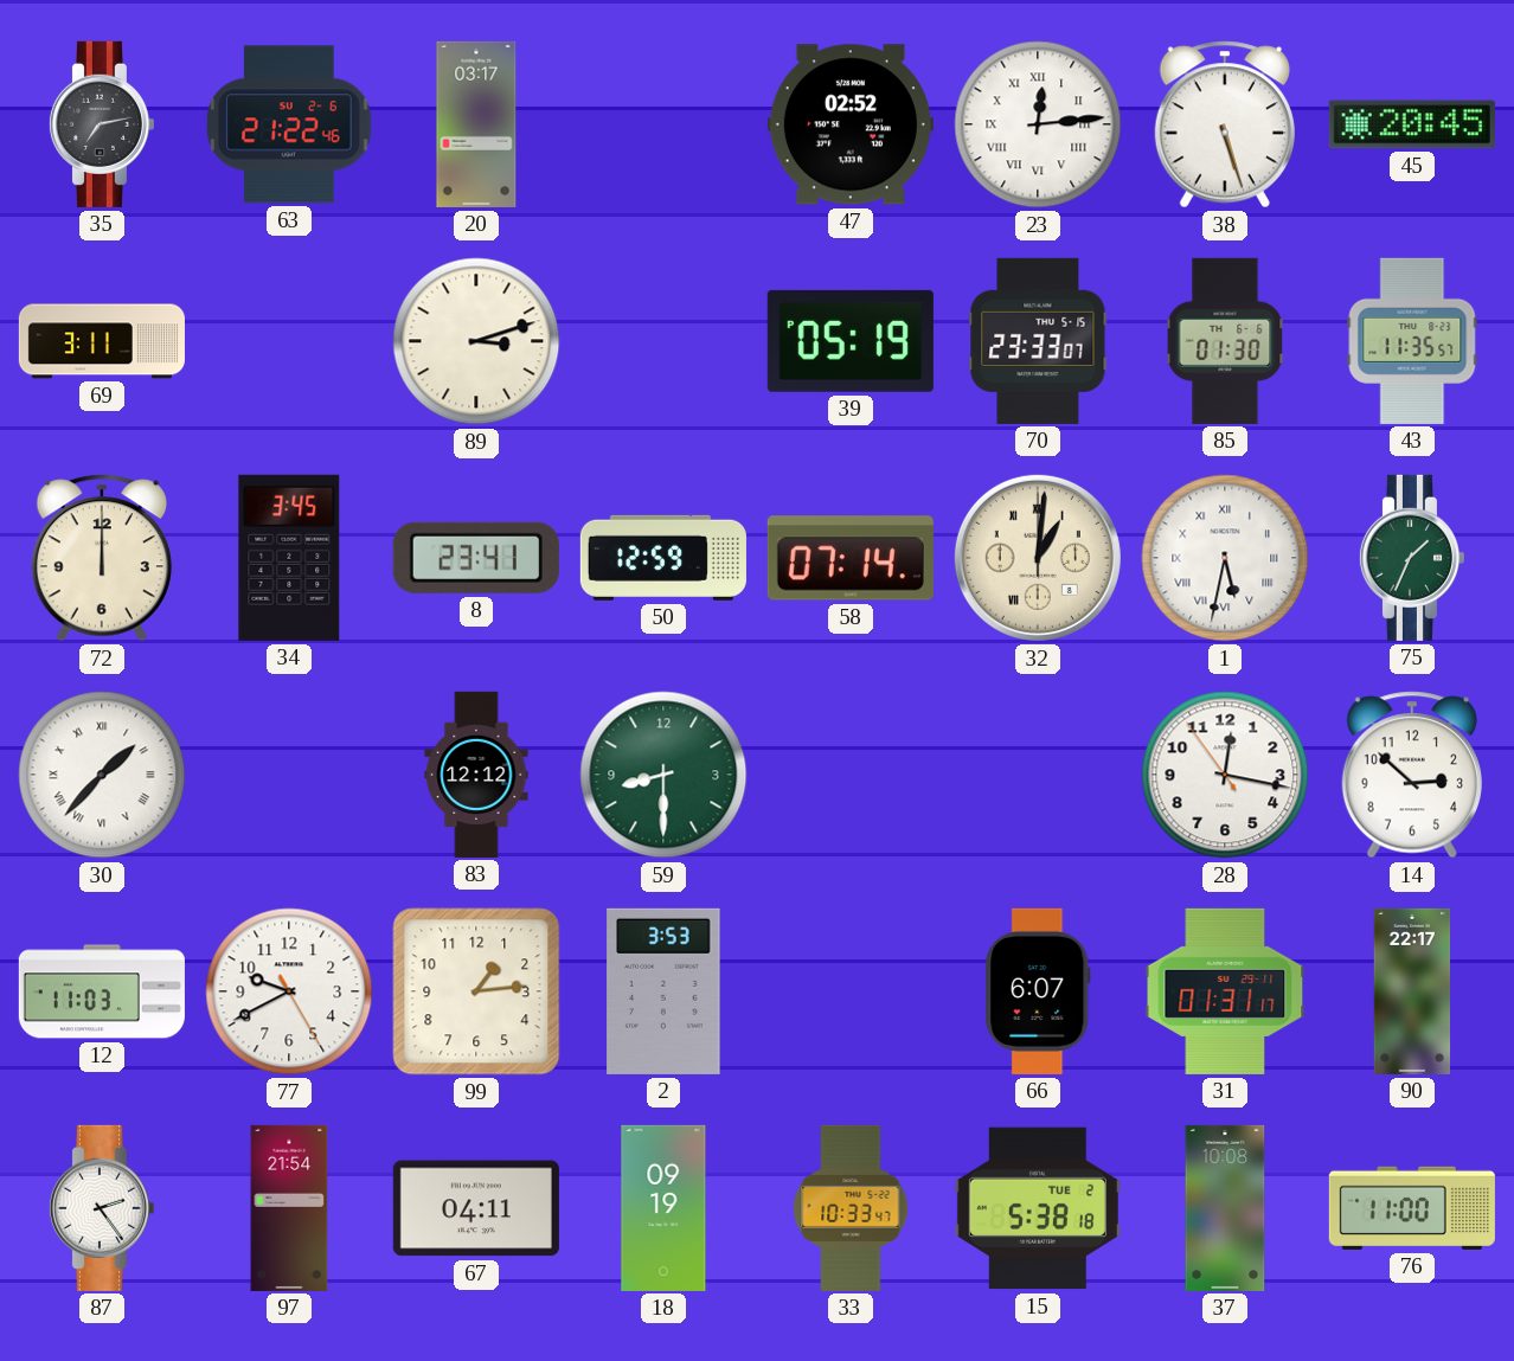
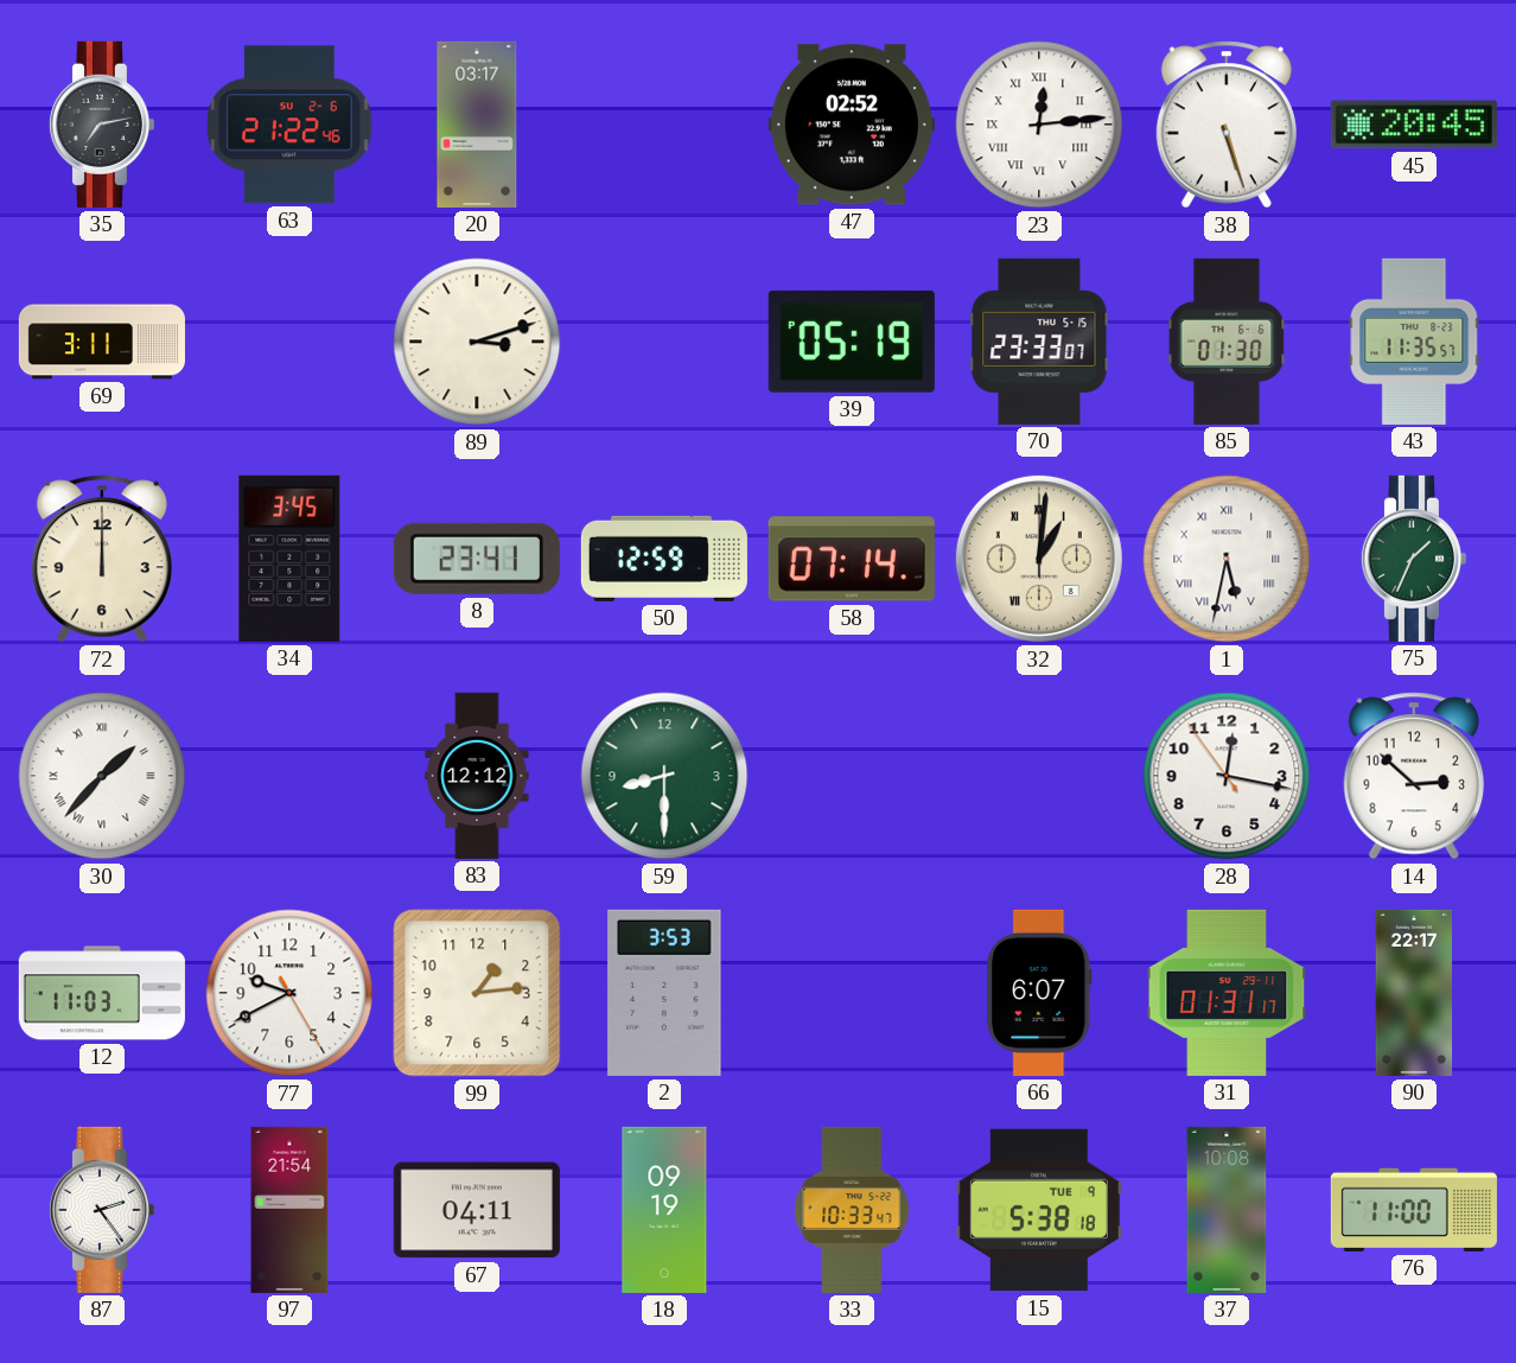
15 date: TUE 2 -> TUE 9
